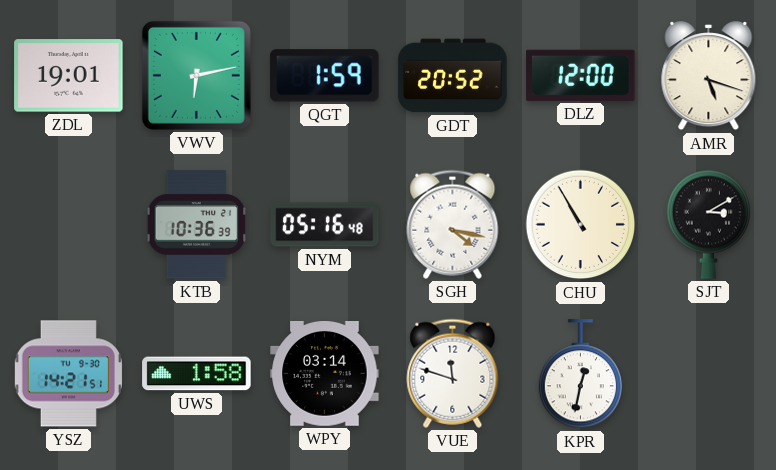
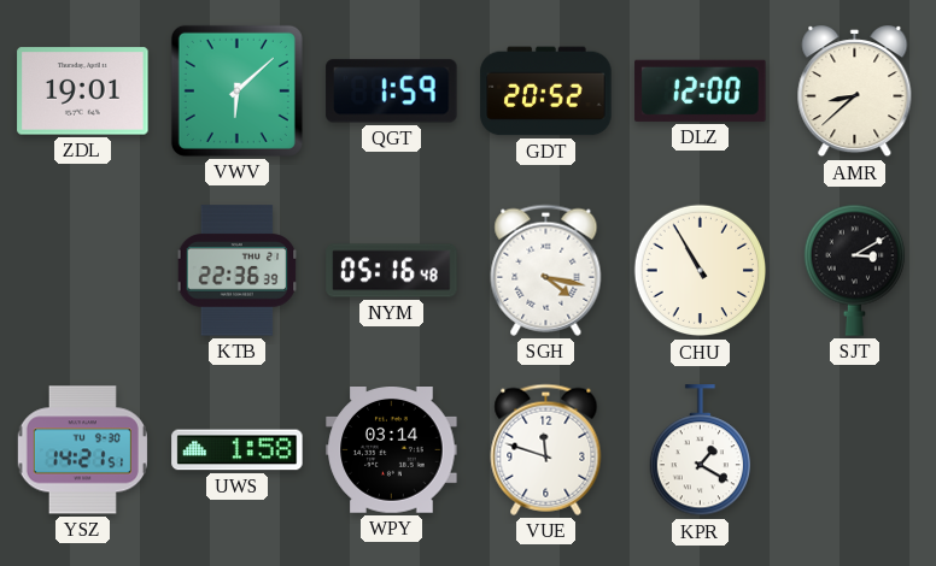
VWV: 6:13 -> 6:08
AMR: 5:18 -> 8:38
KTB: 10:36 -> 22:36
KPR: 12:32 -> 1:20
